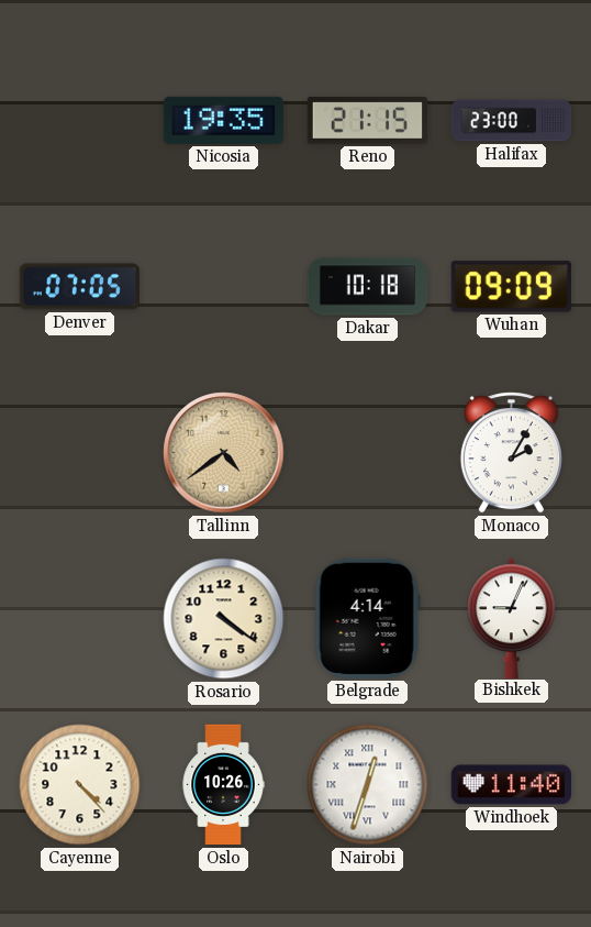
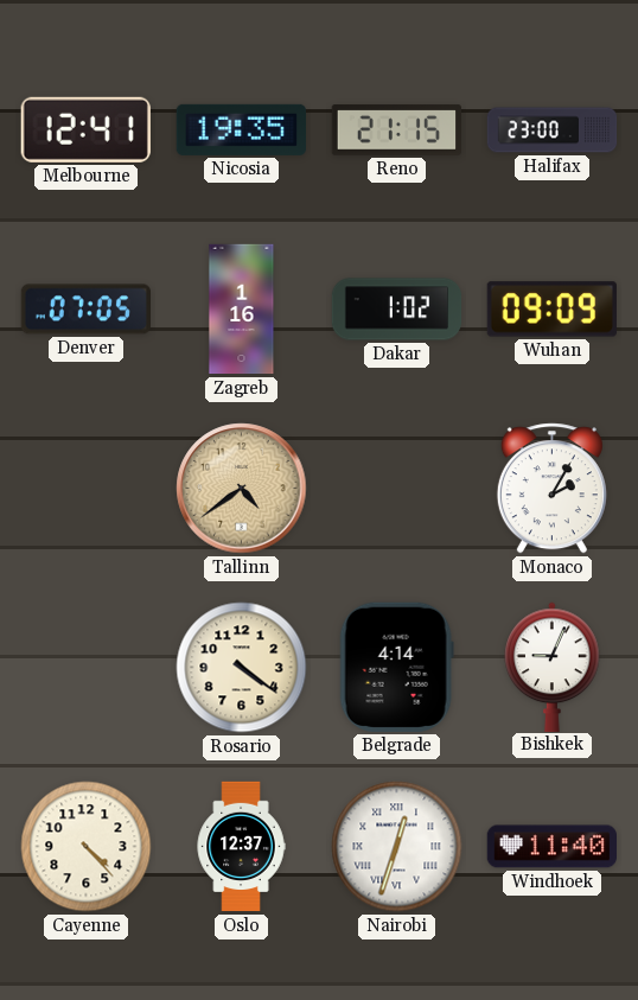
Melbourne: none -> 12:41
Zagreb: none -> 1:16
Dakar: 10:18 -> 1:02
Oslo: 10:26 -> 12:37
